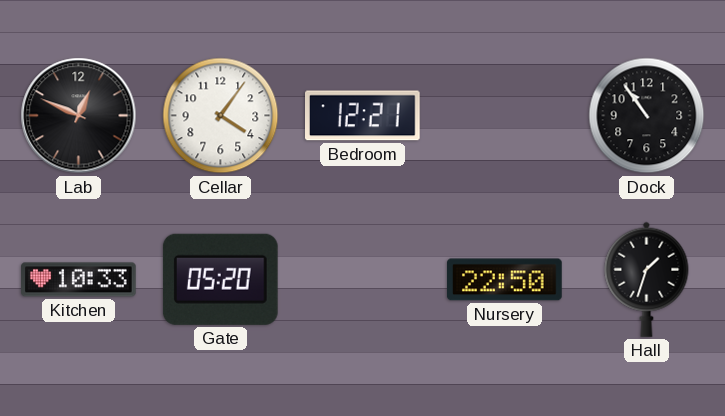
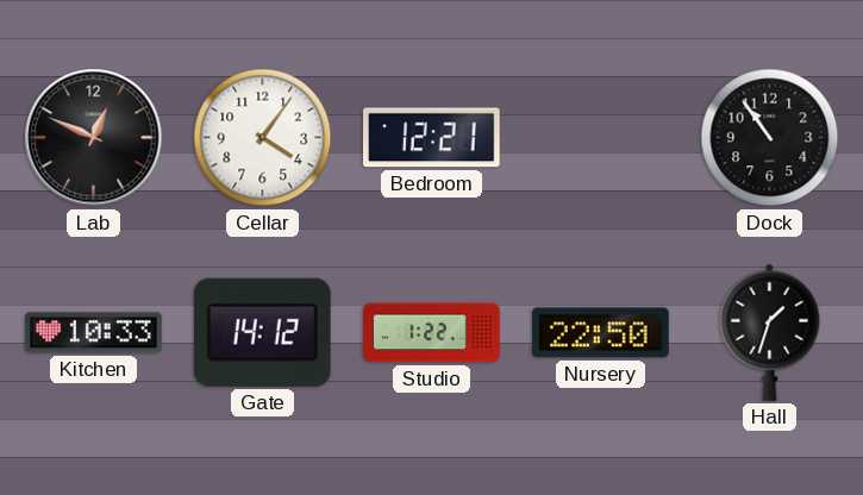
Gate: 05:20 -> 14:12
Studio: none -> 1:22
